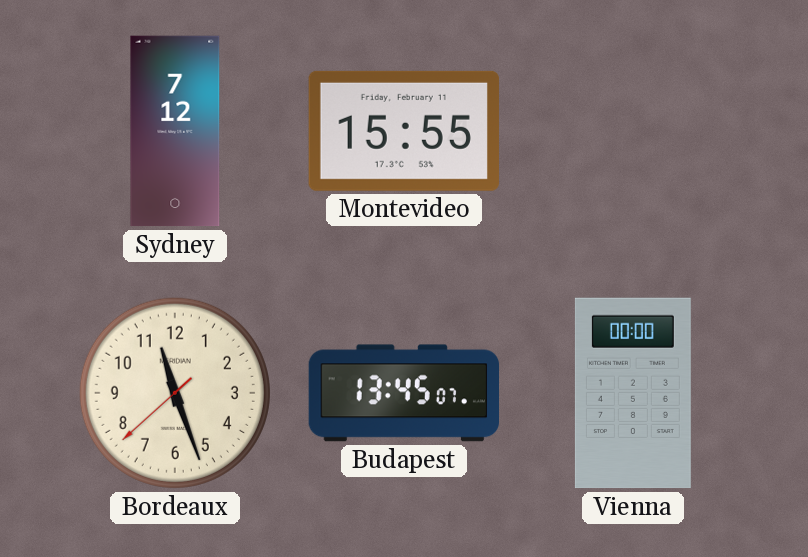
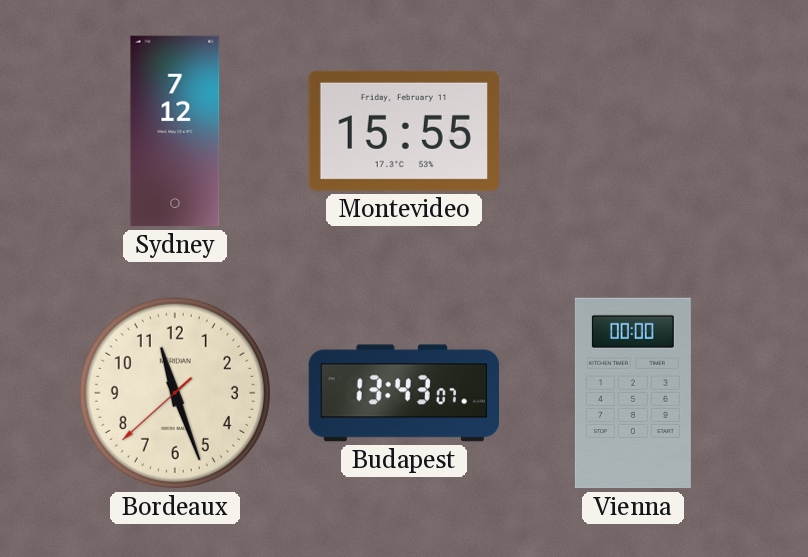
Budapest: 13:45 -> 13:43
